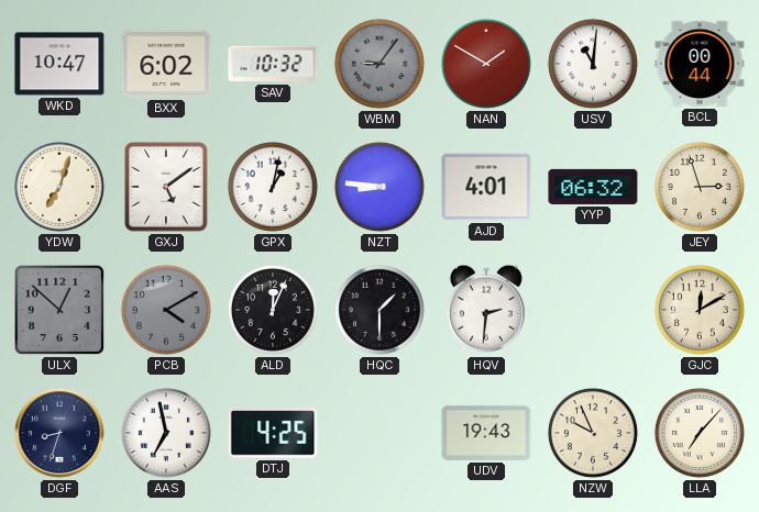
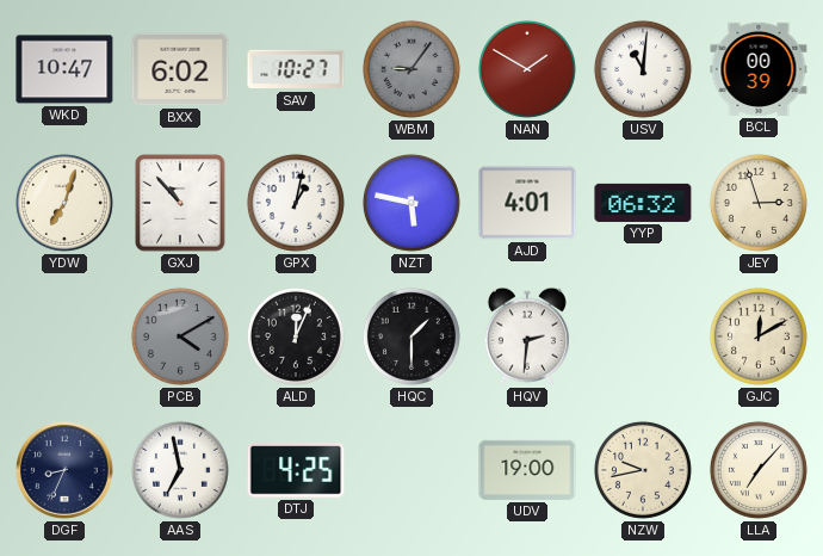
SAV: 10:32 -> 10:27
BCL: 00:44 -> 00:39
GXJ: 5:09 -> 10:53
NZT: 8:46 -> 5:47
ULX: 12:52 -> none
DGF: 8:33 -> 8:34
UDV: 19:43 -> 19:00
NZW: 9:56 -> 9:43
